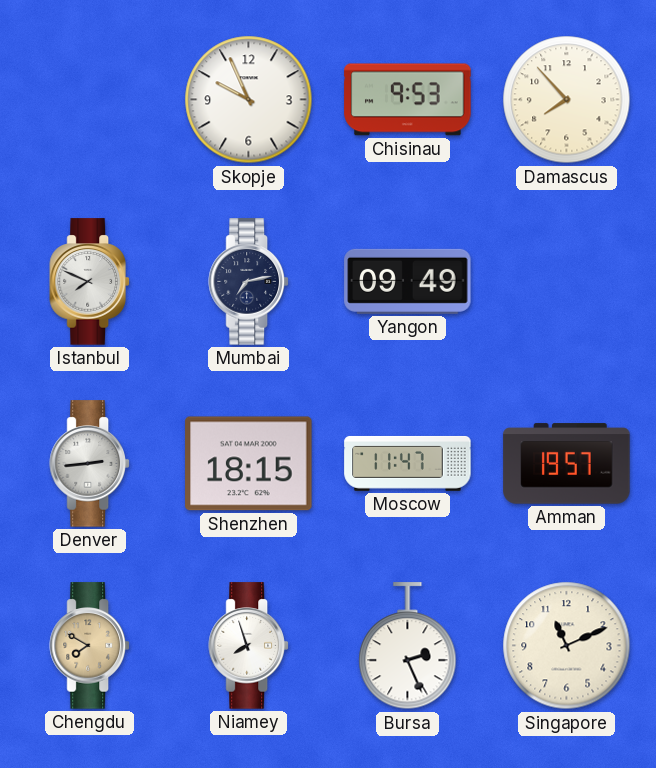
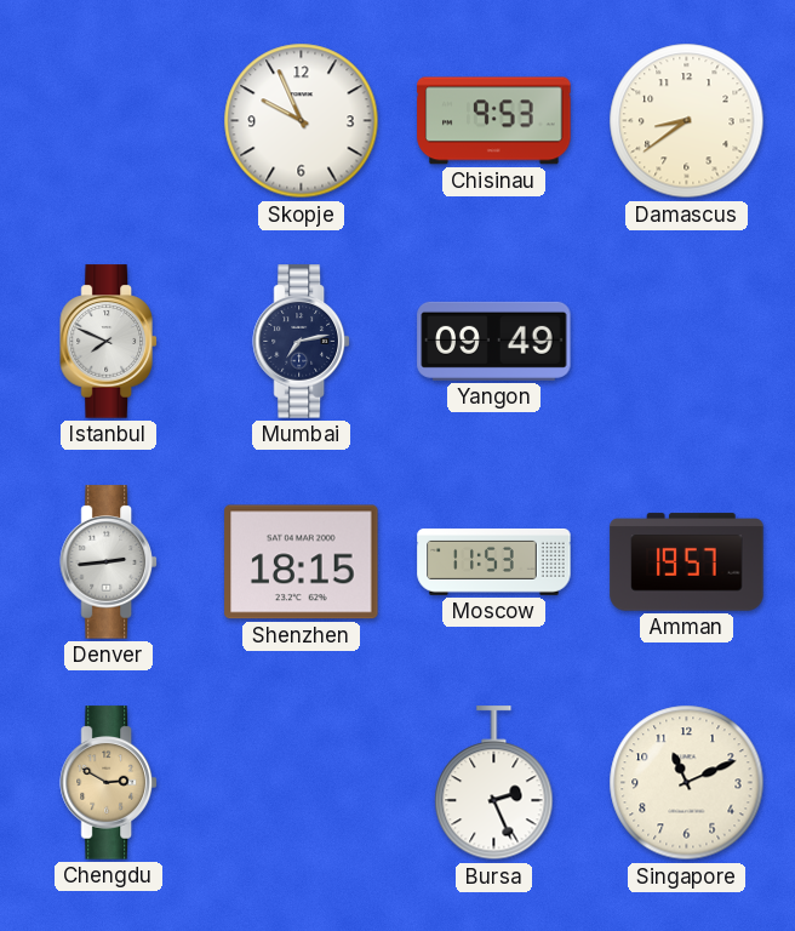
Damascus: 7:53 -> 8:39
Moscow: 11:47 -> 11:53
Chengdu: 7:50 -> 2:50
Niamey: 7:57 -> none
